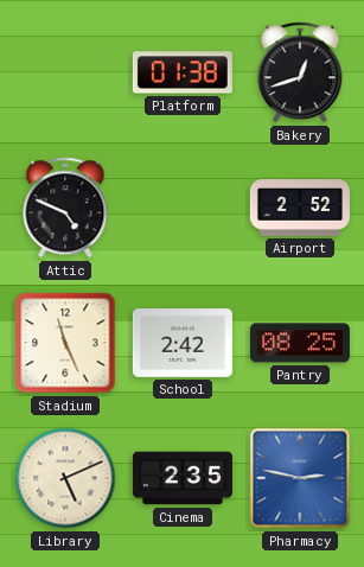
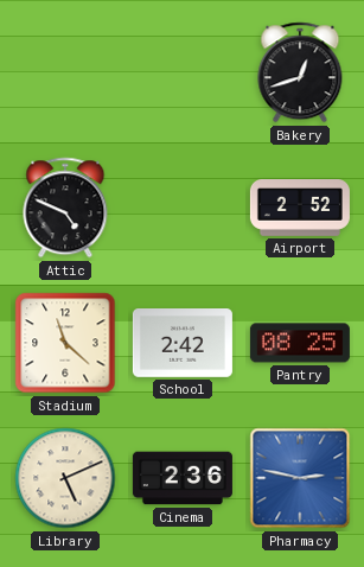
Platform: 01:38 -> none
Stadium: 11:26 -> 11:22
Cinema: 2:35 -> 2:36
